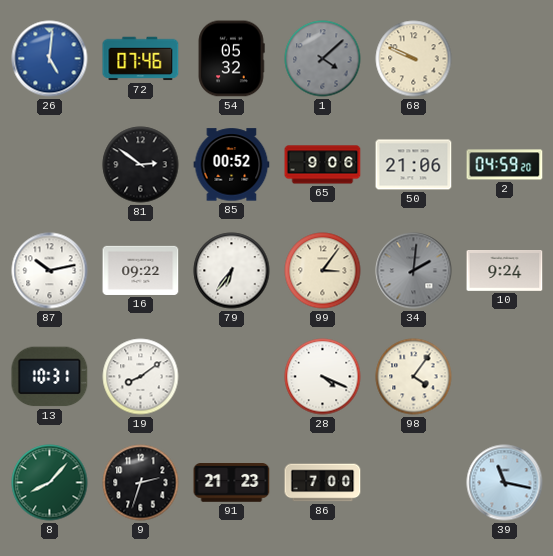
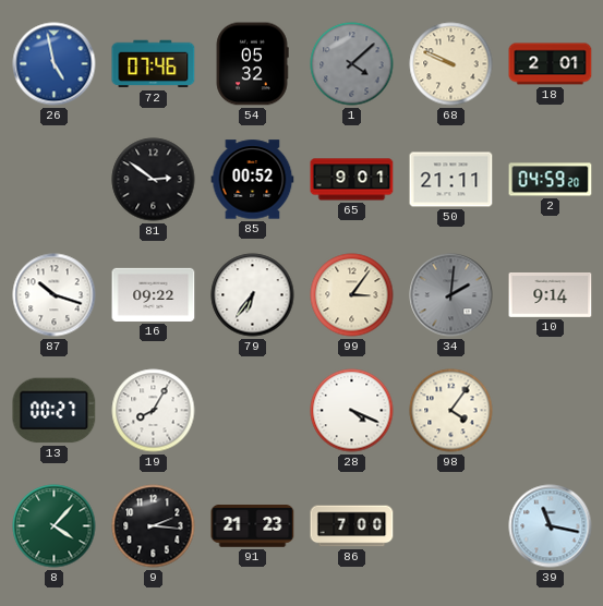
26: 5:01 -> 4:58
18: none -> 2:01
65: 9:06 -> 9:01
50: 21:06 -> 21:11
87: 10:13 -> 10:18
10: 9:24 -> 9:14
13: 10:31 -> 00:27
19: 8:09 -> 8:05
8: 8:07 -> 4:07
9: 2:33 -> 2:16
